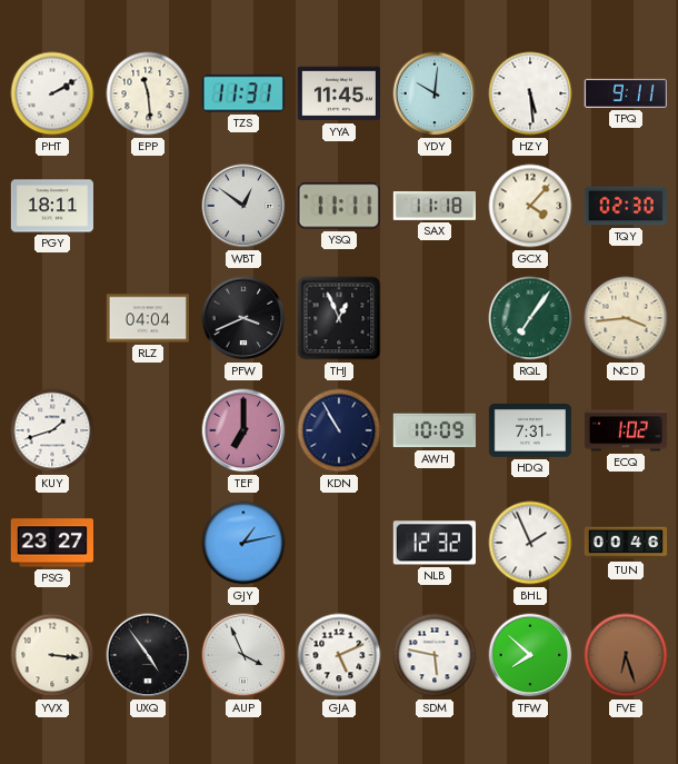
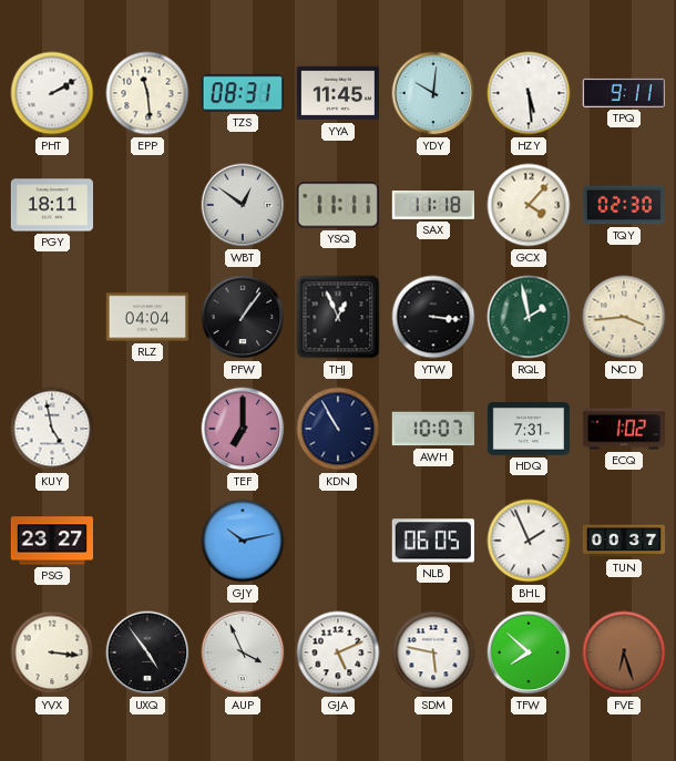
TZS: 11:31 -> 08:31
PFW: 3:41 -> 1:06
YTW: none -> 3:16
RQL: 7:06 -> 1:58
KUY: 1:42 -> 4:58
AWH: 10:09 -> 10:07
GJY: 1:13 -> 10:13
NLB: 12:32 -> 06:05
TUN: 00:46 -> 00:37
